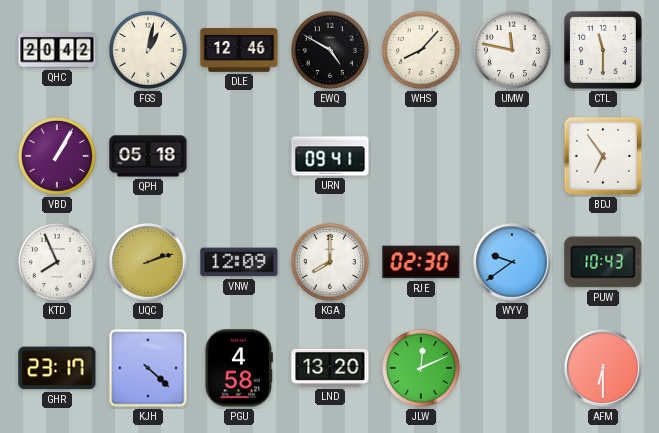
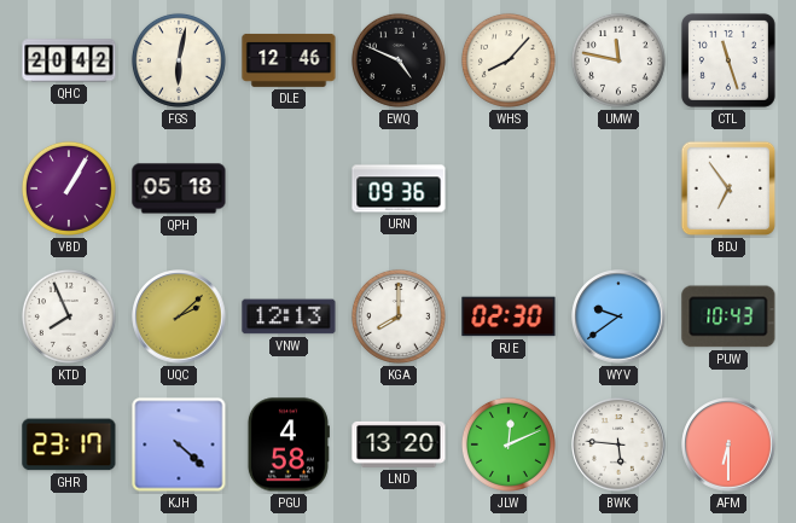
FGS: 1:02 -> 6:02
EWQ: 4:50 -> 4:49
CTL: 11:30 -> 11:27
URN: 09:41 -> 09:36
UQC: 2:12 -> 2:08
VNW: 12:09 -> 12:13
BWK: none -> 5:46
